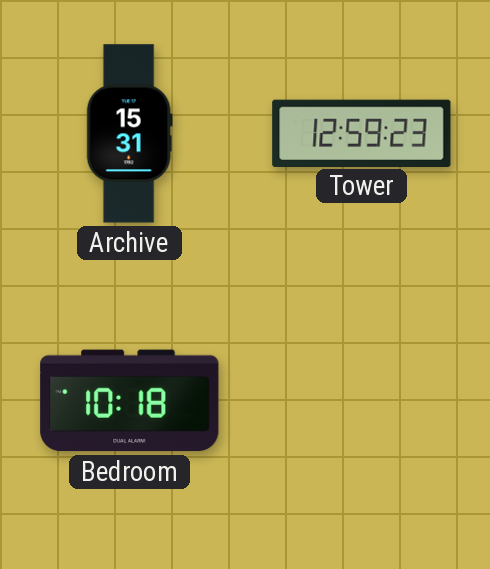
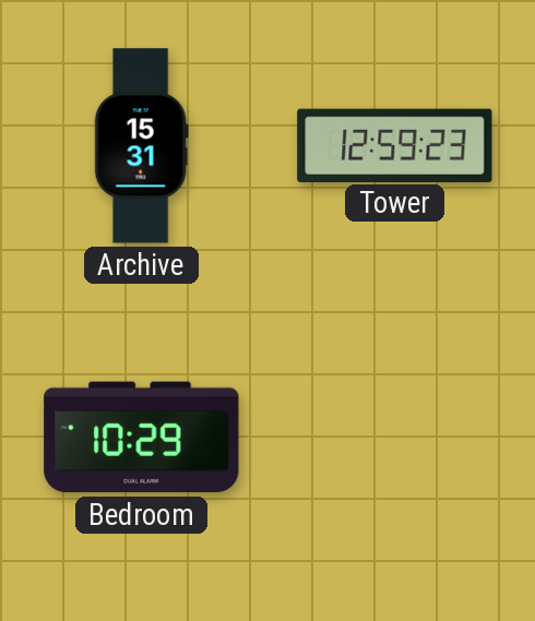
Bedroom: 10:18 -> 10:29
